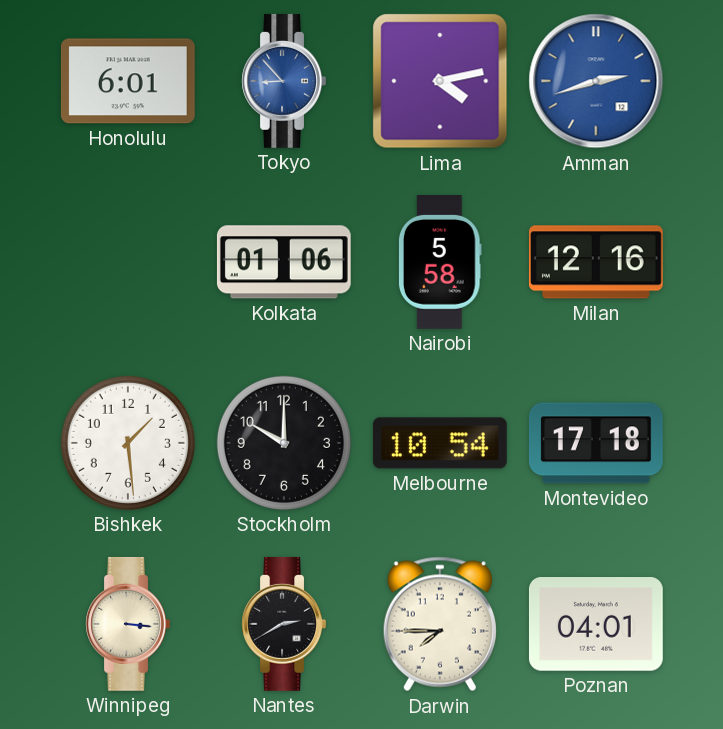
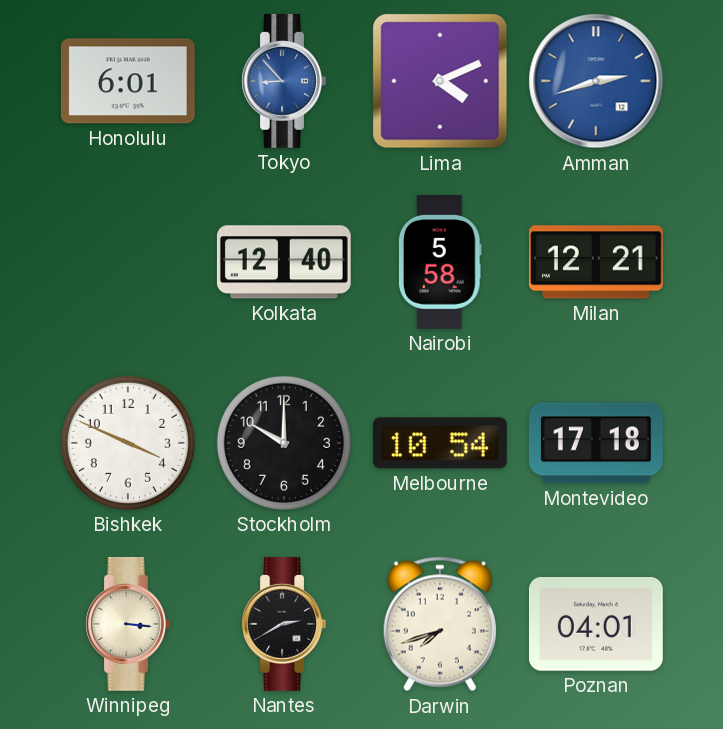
Lima: 4:13 -> 4:11
Kolkata: 01:06 -> 12:40
Milan: 12:16 -> 12:21
Bishkek: 1:29 -> 3:49
Darwin: 7:45 -> 7:42
